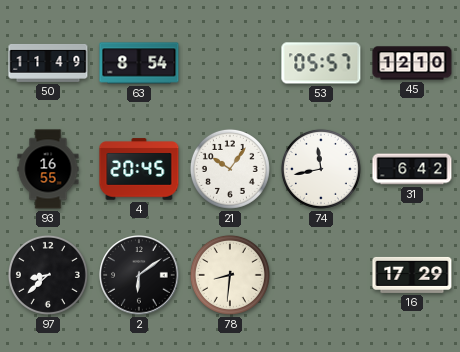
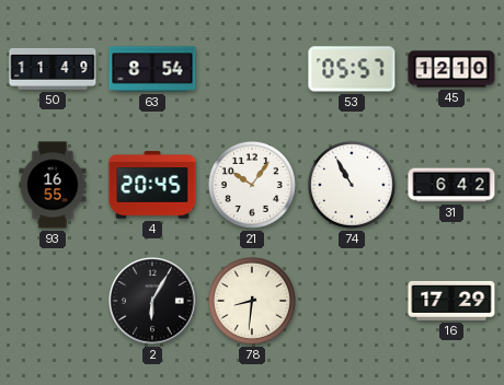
74: 11:43 -> 10:55
97: 8:38 -> none
2: 6:09 -> 6:05
